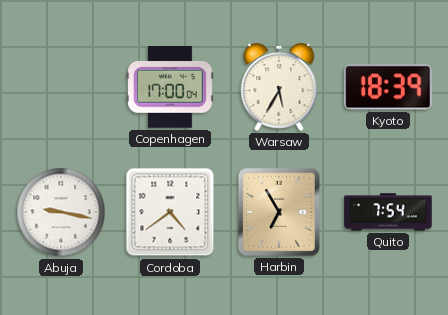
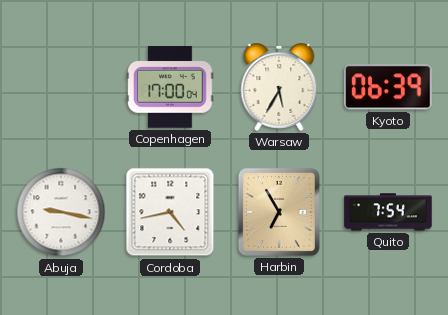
Kyoto: 18:39 -> 06:39
Cordoba: 4:39 -> 4:43
